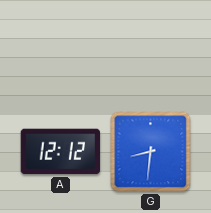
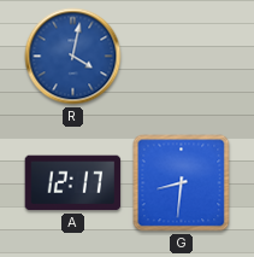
R: none -> 4:02
A: 12:12 -> 12:17
